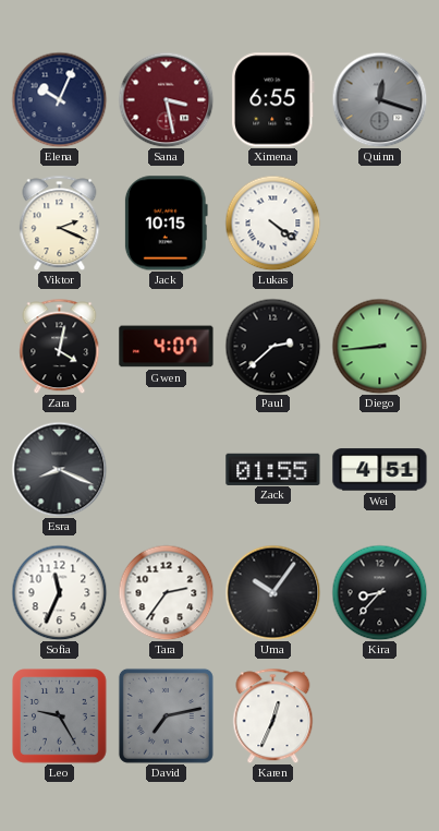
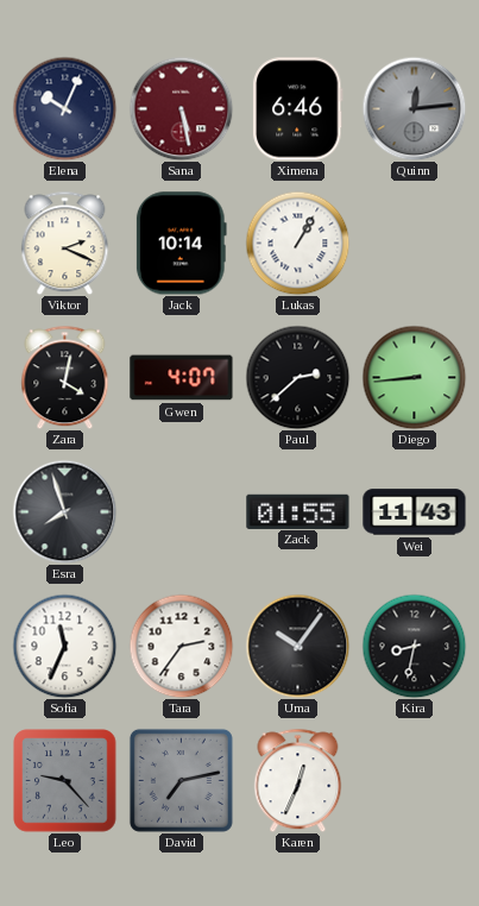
Sana: 3:28 -> 5:28
Ximena: 6:55 -> 6:46
Quinn: 12:18 -> 12:14
Jack: 10:15 -> 10:14
Lukas: 4:21 -> 1:05
Esra: 8:19 -> 7:57
Wei: 4:51 -> 11:43
Kira: 8:37 -> 8:32
Leo: 9:25 -> 9:23
